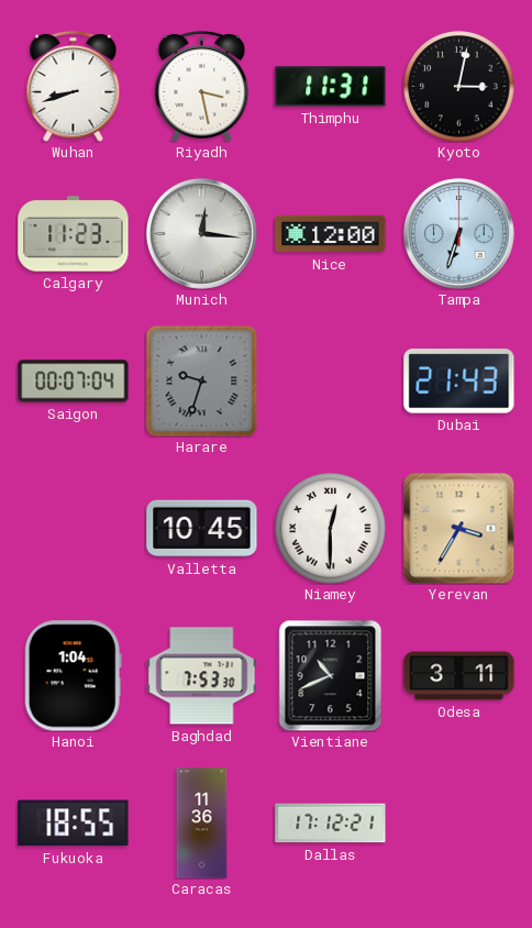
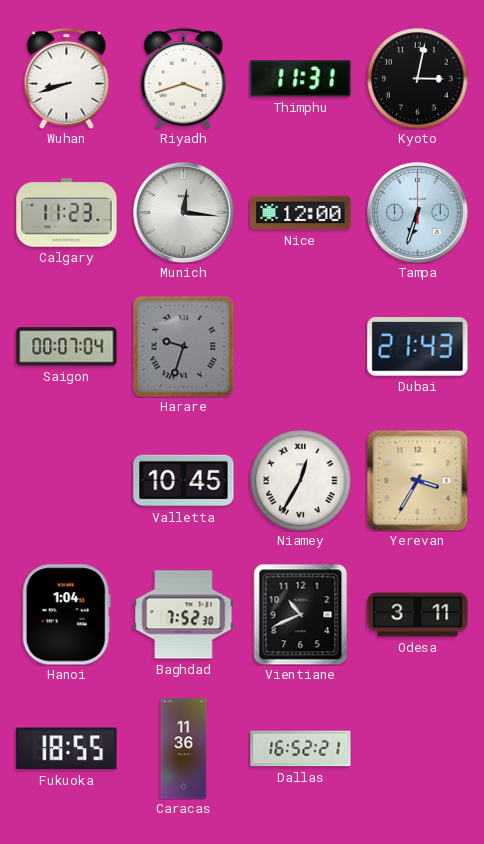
Riyadh: 3:28 -> 3:42
Niamey: 12:30 -> 12:35
Baghdad: 7:53 -> 7:52
Dallas: 17:12 -> 16:52
